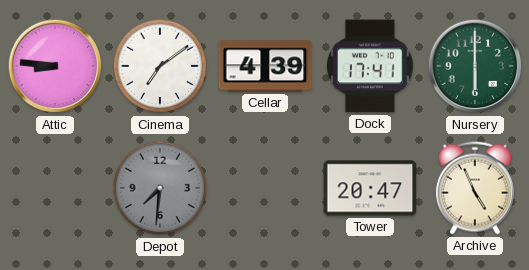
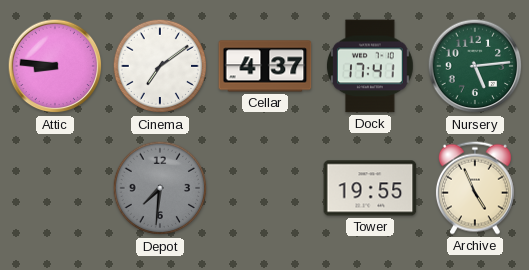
Cellar: 4:39 -> 4:37
Nursery: 6:00 -> 5:14
Tower: 20:47 -> 19:55
